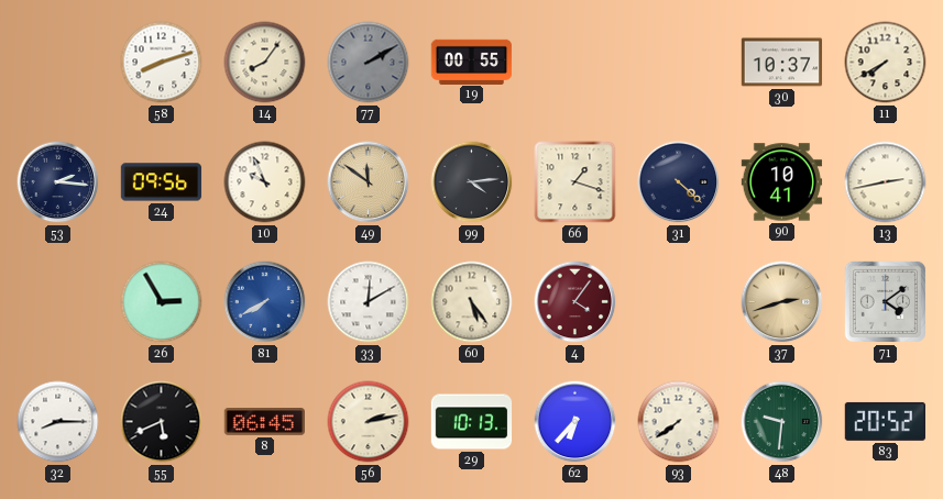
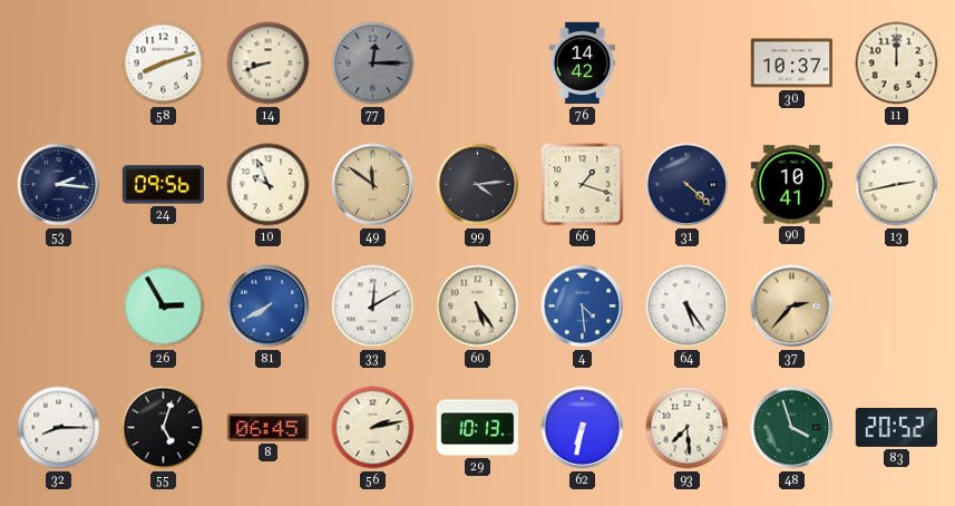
14: 8:06 -> 8:42
77: 2:10 -> 12:15
19: 00:55 -> none
76: none -> 14:42
11: 7:40 -> 12:00
4: 4:06 -> 4:29
4 dial: burgundy -> blue
64: none -> 5:24
37: 2:42 -> 2:37
71: 4:09 -> none
55: 5:41 -> 5:03
62: 6:37 -> 6:32
93: 7:39 -> 7:29
48: 9:31 -> 3:57
